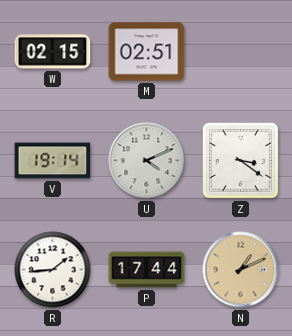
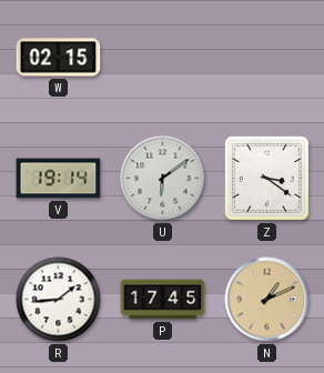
M: 02:51 -> none
U: 4:11 -> 6:09
P: 17:44 -> 17:45
